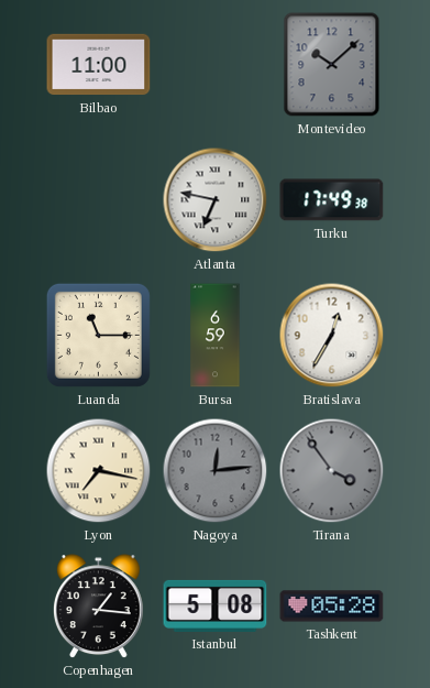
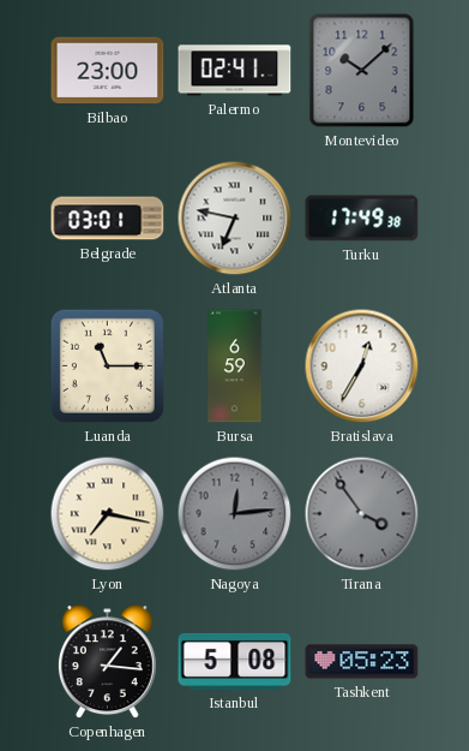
Bilbao: 11:00 -> 23:00
Palermo: none -> 02:41
Belgrade: none -> 03:01
Tashkent: 05:28 -> 05:23
